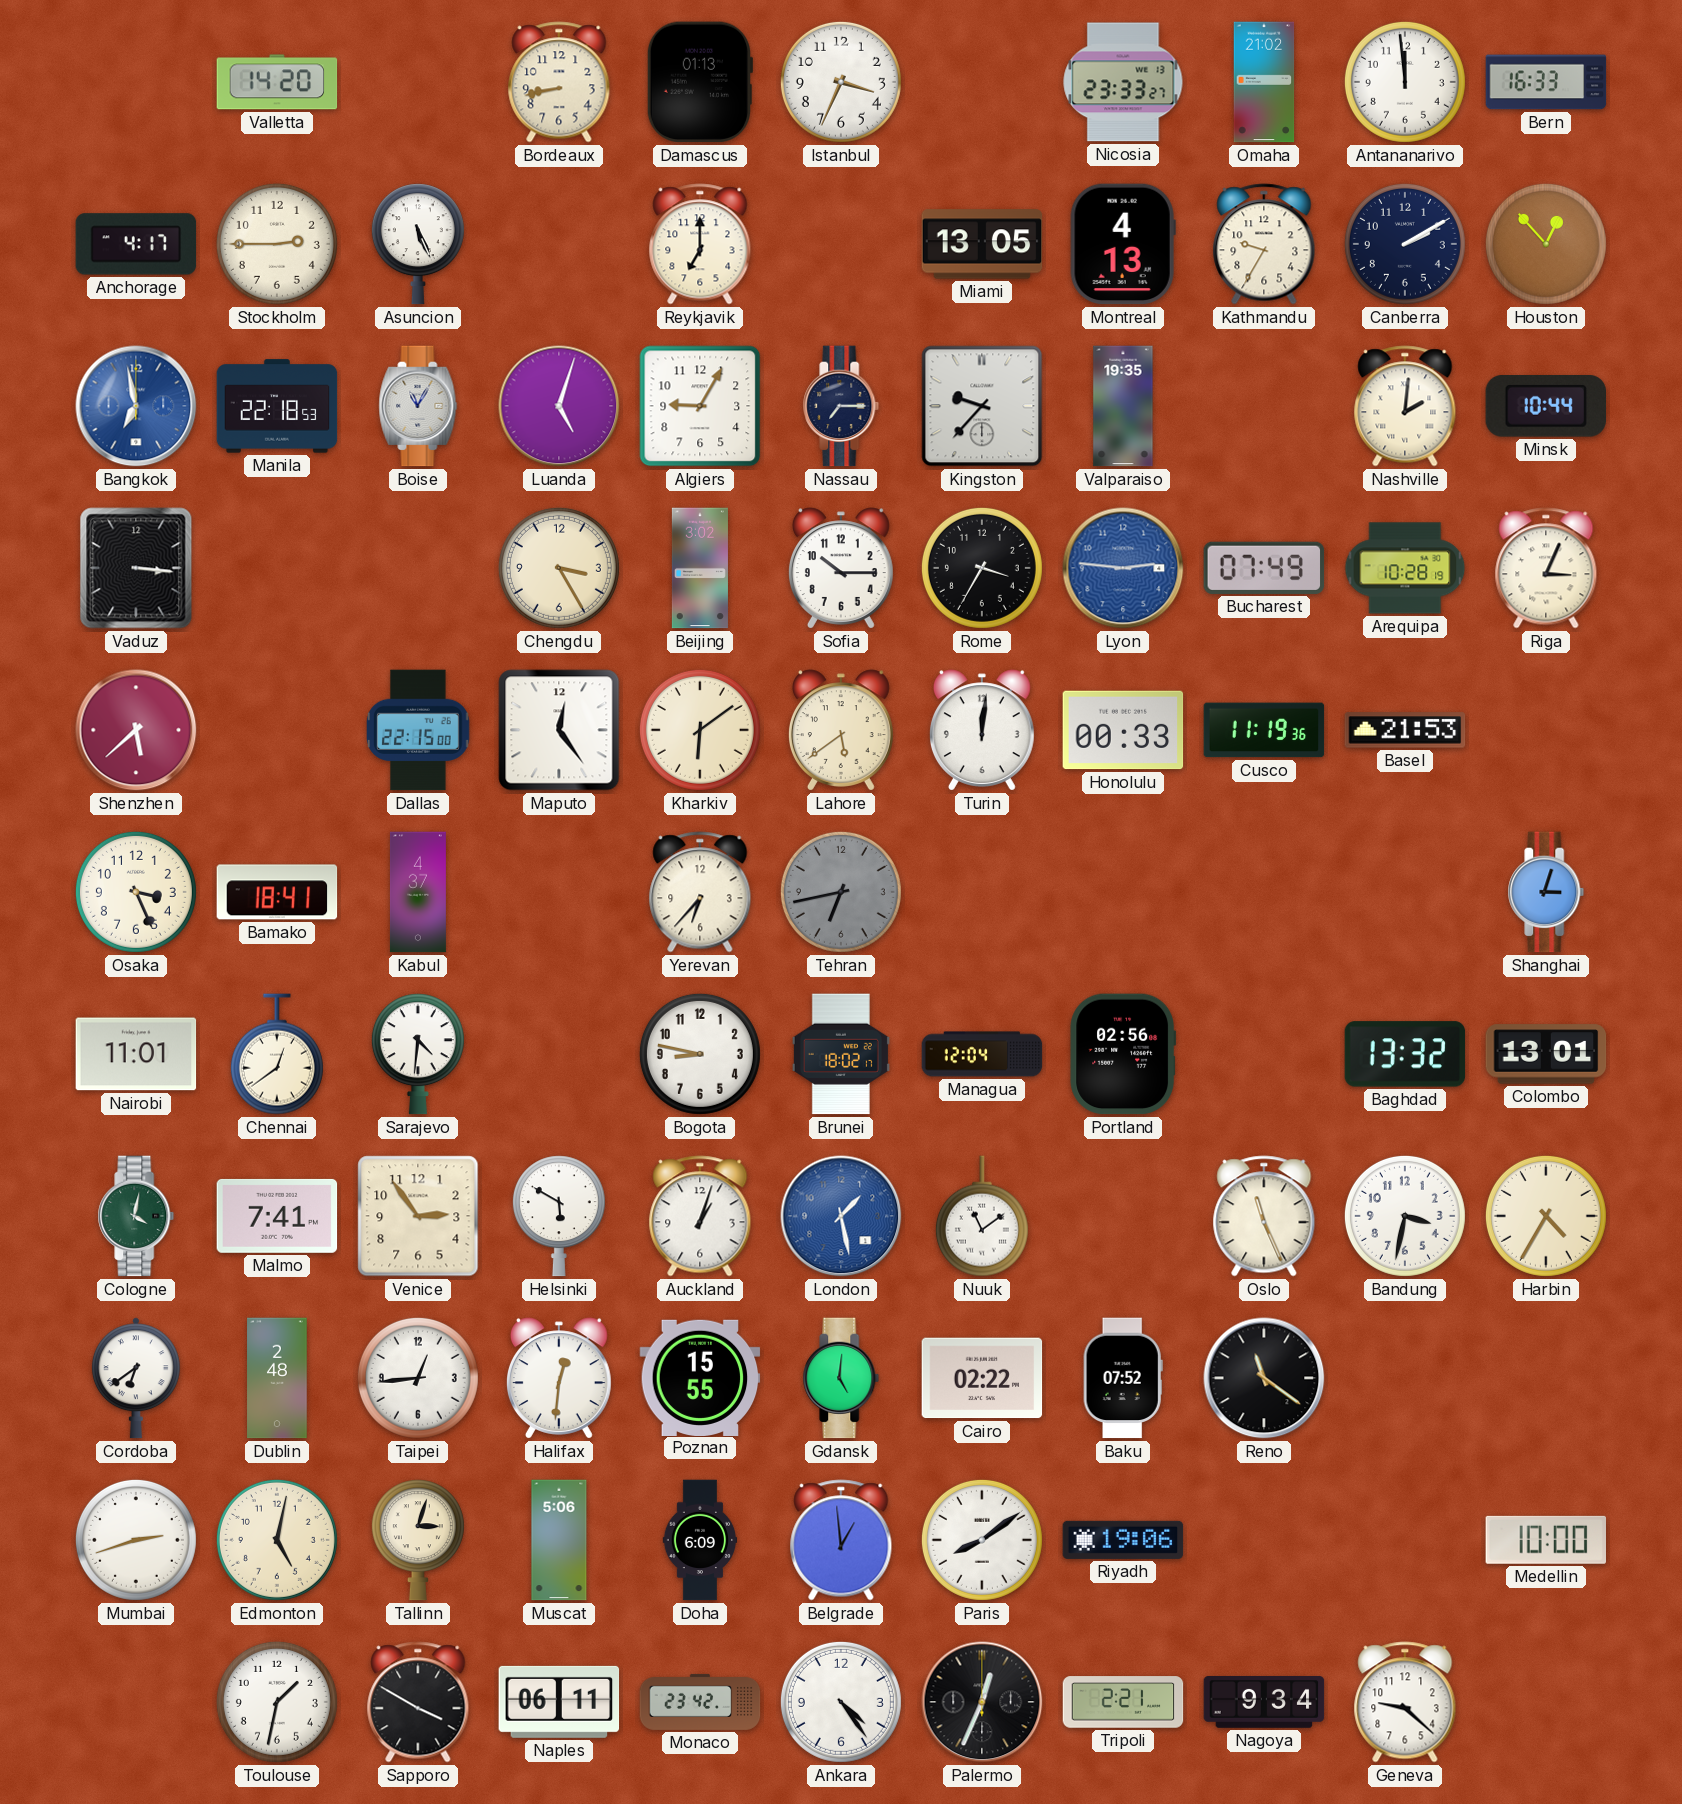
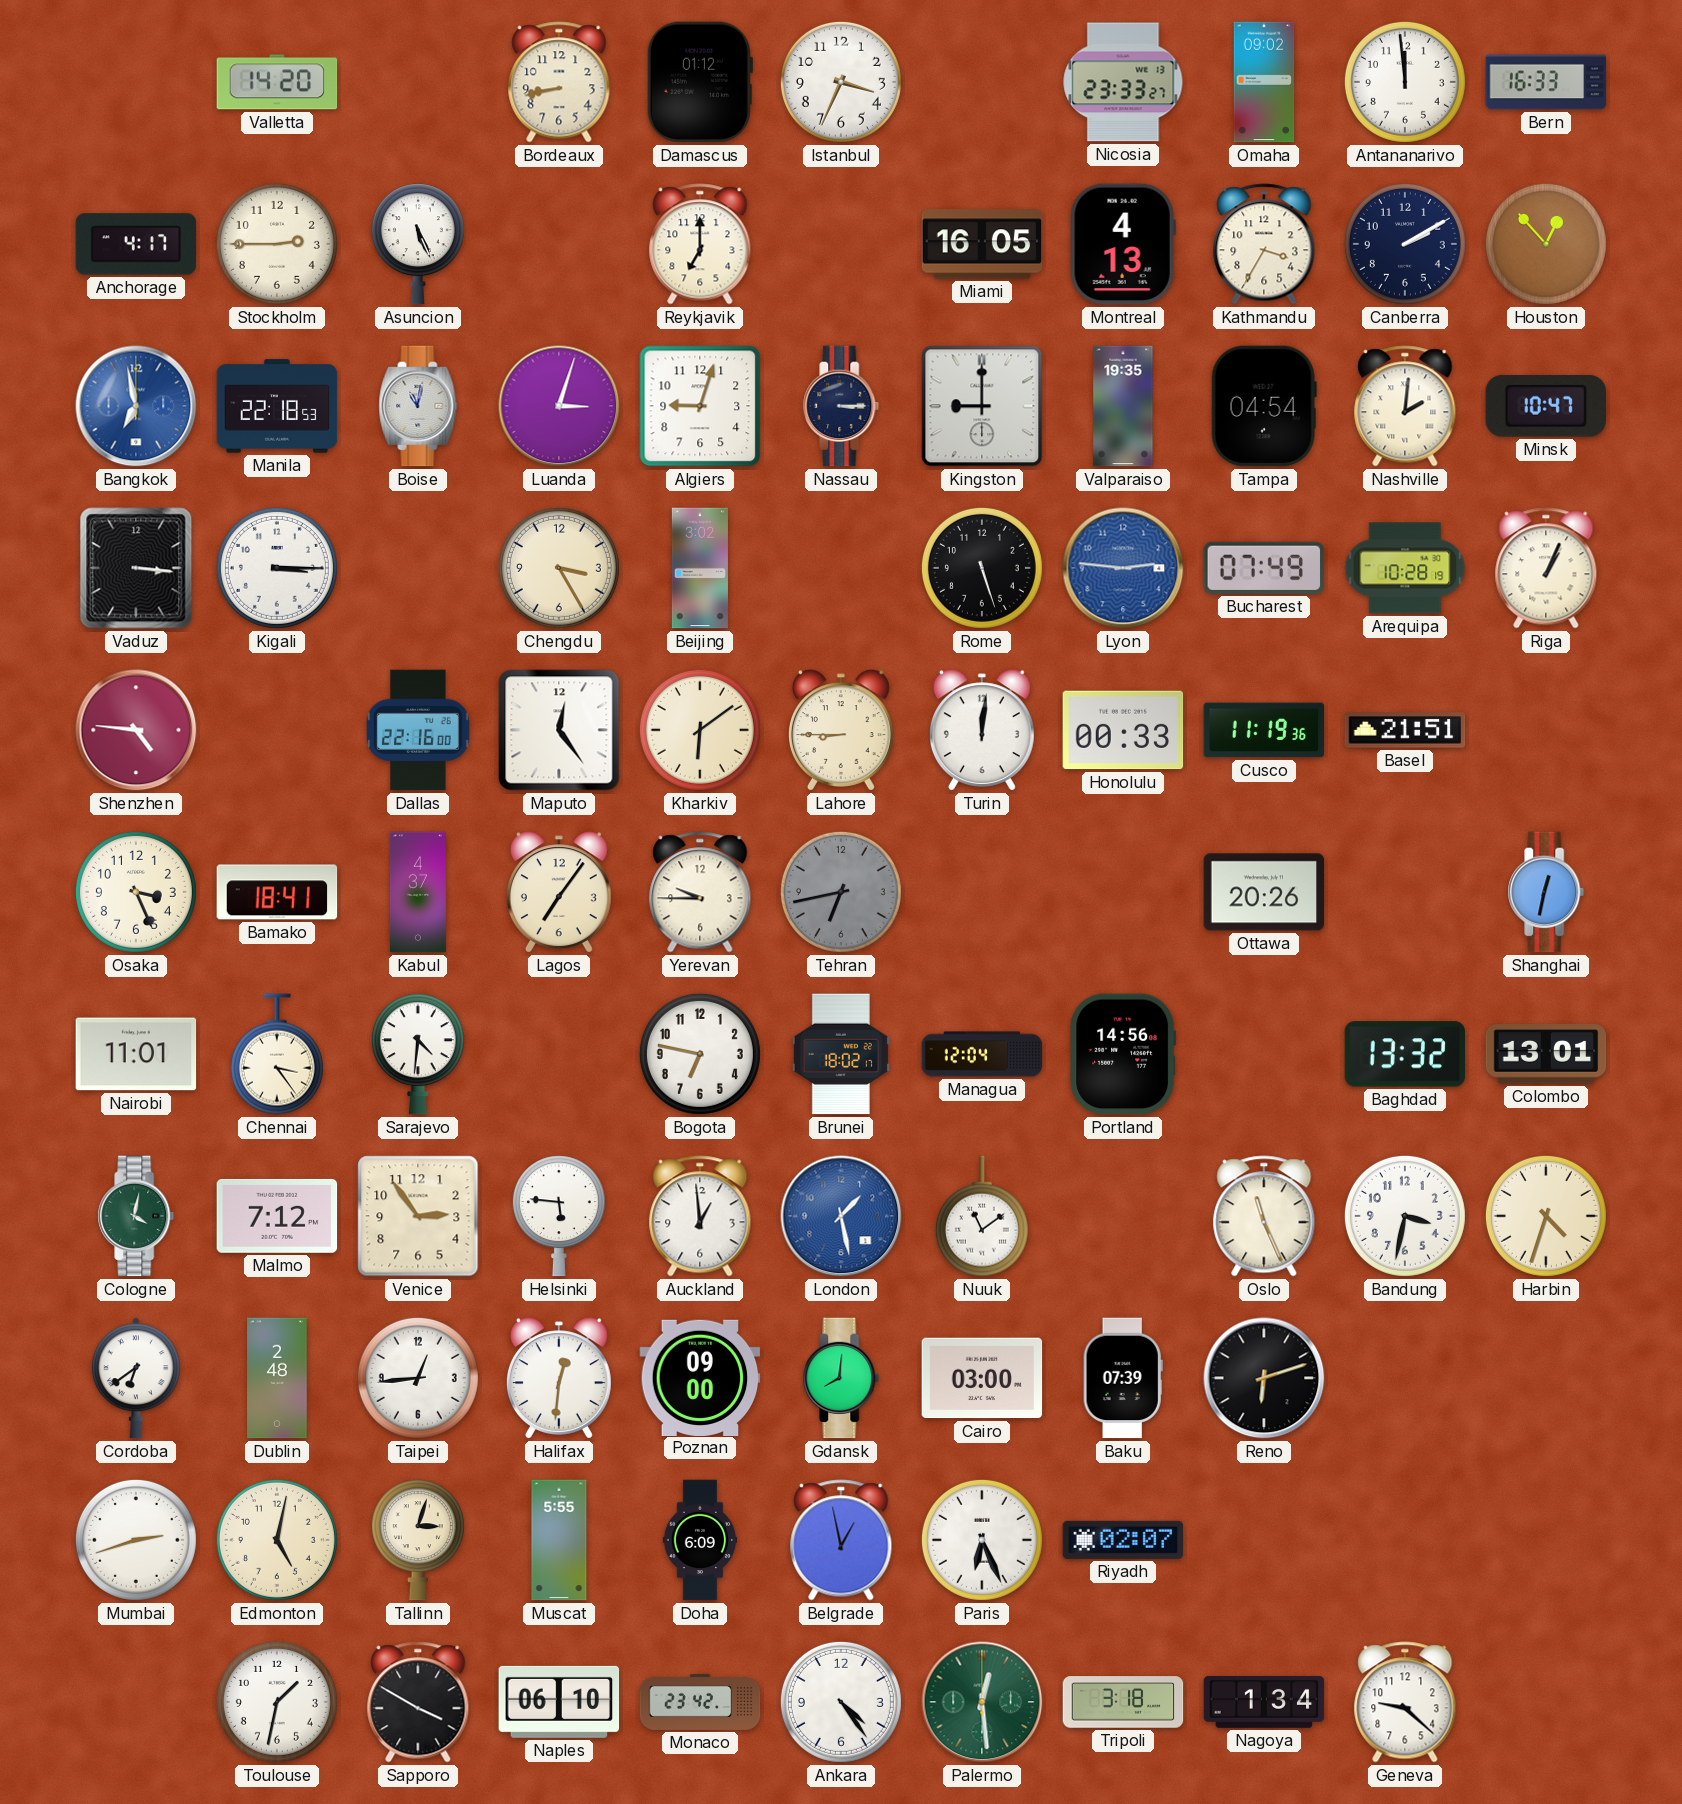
Damascus: 01:13 -> 01:12
Omaha: 21:02 -> 09:02
Miami: 13:05 -> 16:05
Kathmandu: 9:35 -> 3:35
Boise: 11:05 -> 11:02
Luanda: 5:03 -> 3:03
Algiers: 9:05 -> 9:03
Nassau: 7:15 -> 3:15
Kingston: 9:37 -> 9:00
Tampa: none -> 04:54
Minsk: 10:44 -> 10:47
Kigali: none -> 3:15
Sofia: 10:15 -> none
Rome: 3:35 -> 5:27
Riga: 3:04 -> 1:04
Shenzhen: 5:38 -> 4:46
Dallas: 22:15 -> 22:16
Lahore: 5:39 -> 8:45
Basel: 21:53 -> 21:51
Lagos: none -> 7:06
Yerevan: 6:37 -> 9:45
Ottawa: none -> 20:26
Shanghai: 3:03 -> 12:32
Chennai: 12:39 -> 3:24
Bogota: 8:47 -> 6:47
Portland: 02:56 -> 14:56
Malmo: 7:41 -> 7:12
Helsinki: 5:50 -> 5:46
Auckland: 1:03 -> 12:59
Harbin: 4:35 -> 4:33
Poznan: 15:55 -> 09:00
Gdansk: 5:01 -> 8:01
Cairo: 02:22 -> 03:00
Baku: 07:52 -> 07:39
Reno: 11:21 -> 6:12
Muscat: 5:06 -> 5:55
Belgrade: 12:59 -> 12:58
Paris: 8:09 -> 6:26
Riyadh: 19:06 -> 02:07
Medellin: 10:00 -> none
Naples: 06:11 -> 06:10
Palermo: 12:34 -> 12:29
Palermo dial: black -> green
Tripoli: 2:21 -> 3:18
Nagoya: 9:34 -> 1:34
